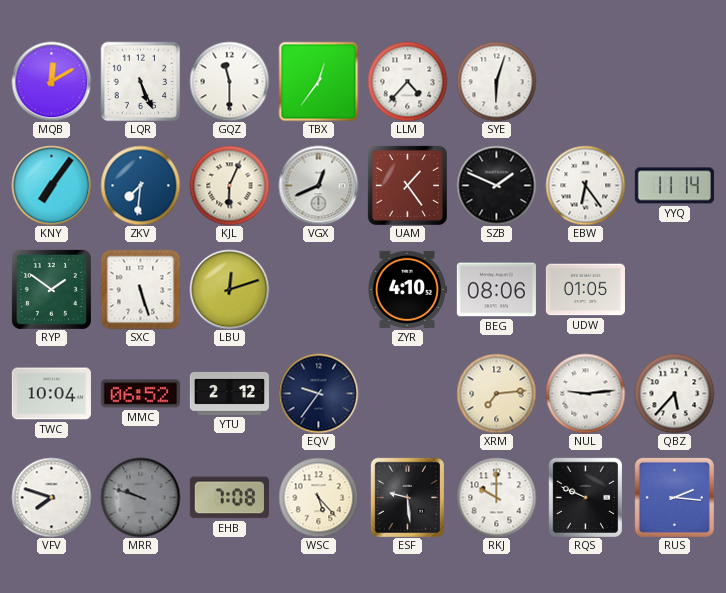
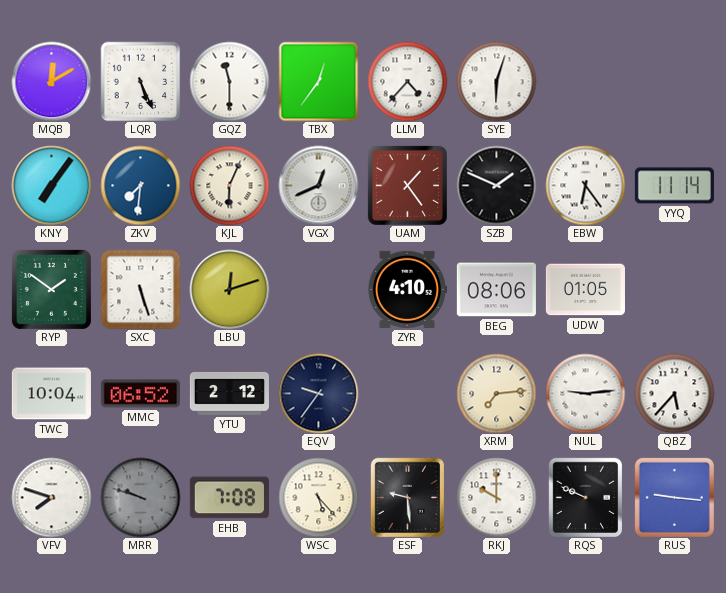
RUS: 2:16 -> 9:16
